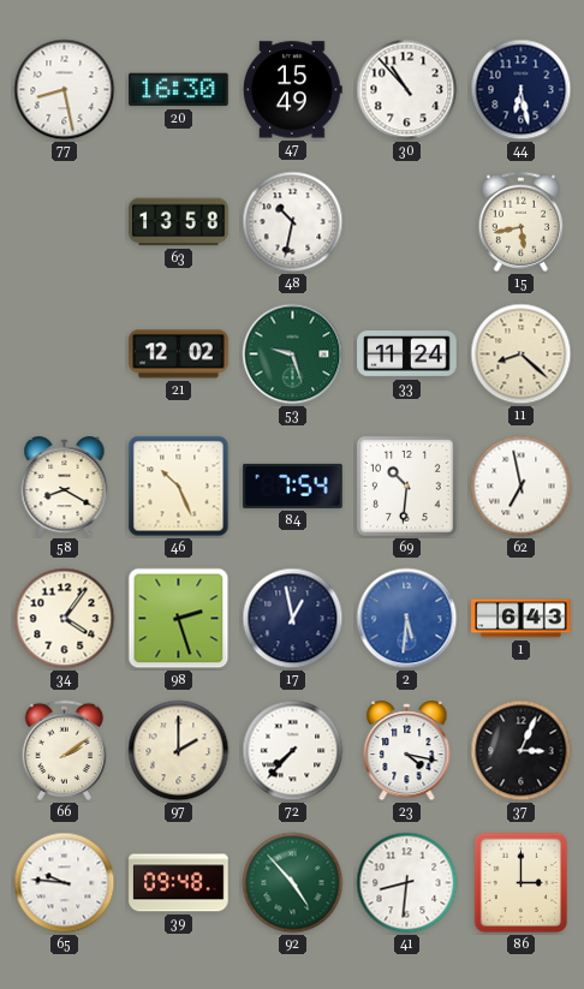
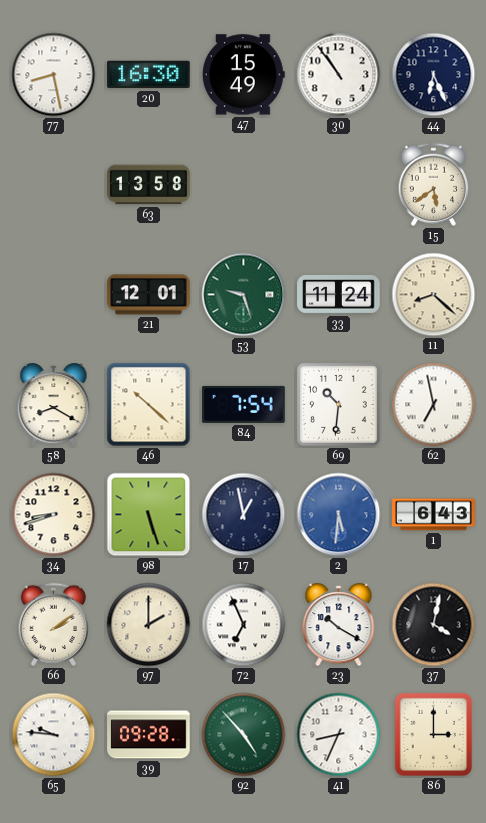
30: 10:53 -> 10:54
44: 6:28 -> 6:26
48: 10:32 -> none
15: 5:43 -> 5:39
21: 12:02 -> 12:01
46: 10:26 -> 10:22
34: 4:06 -> 8:42
98: 2:27 -> 5:27
72: 7:37 -> 6:56
23: 4:17 -> 10:20
37: 3:04 -> 4:02
39: 09:48 -> 09:28
41: 8:31 -> 8:34
